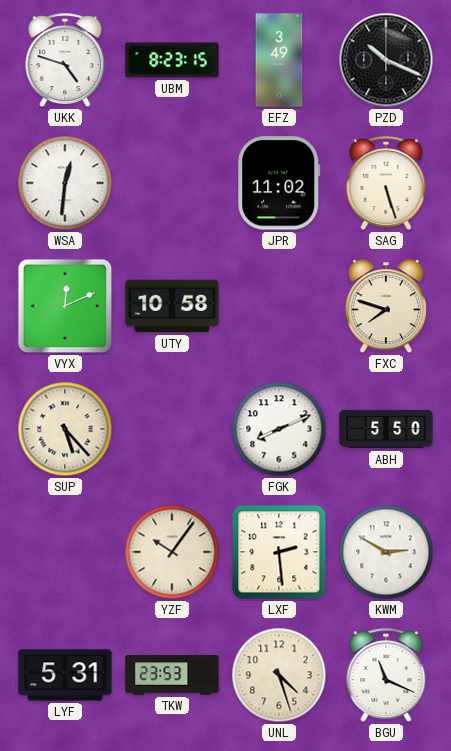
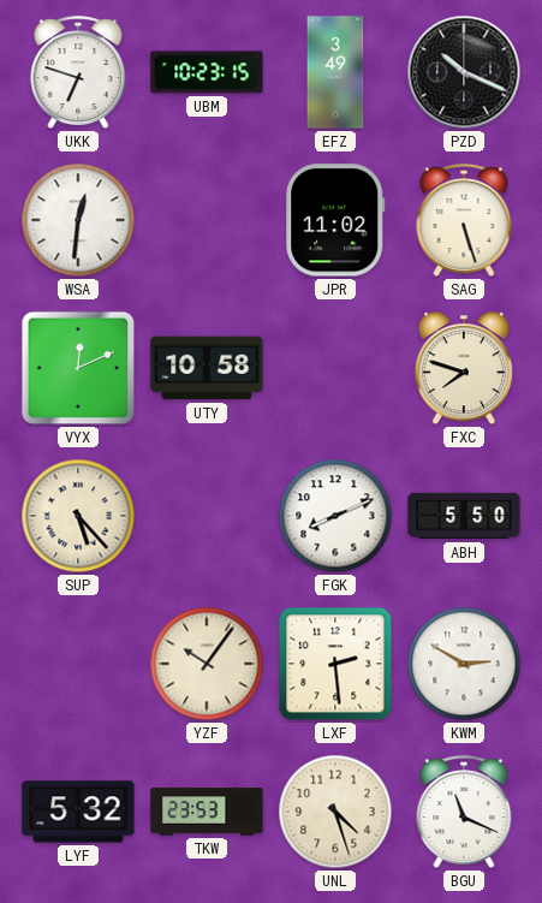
UKK: 4:48 -> 6:48
UBM: 8:23 -> 10:23
LYF: 5:31 -> 5:32
